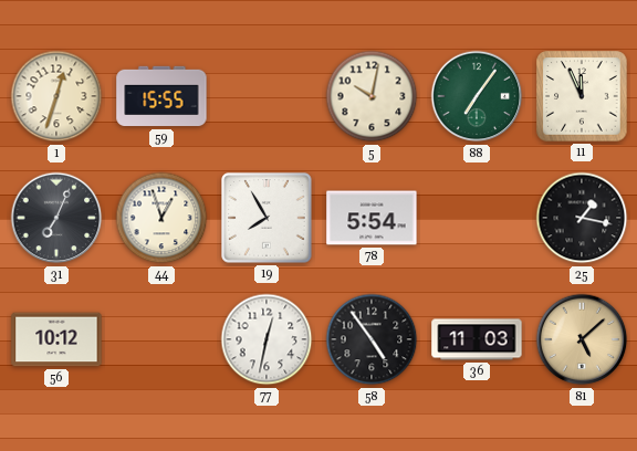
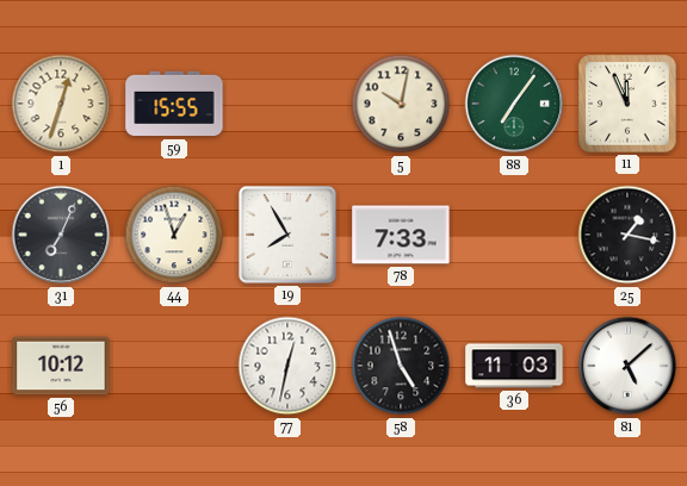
78: 5:54 -> 7:33
58: 4:54 -> 4:57
81 dial: champagne -> white
